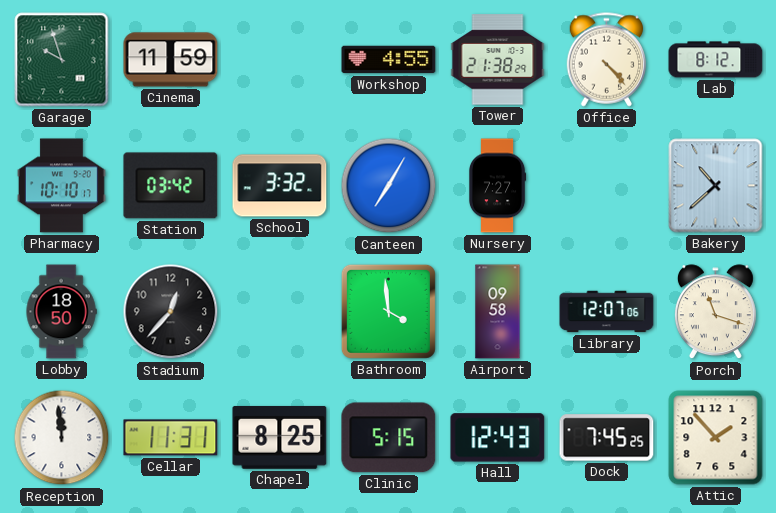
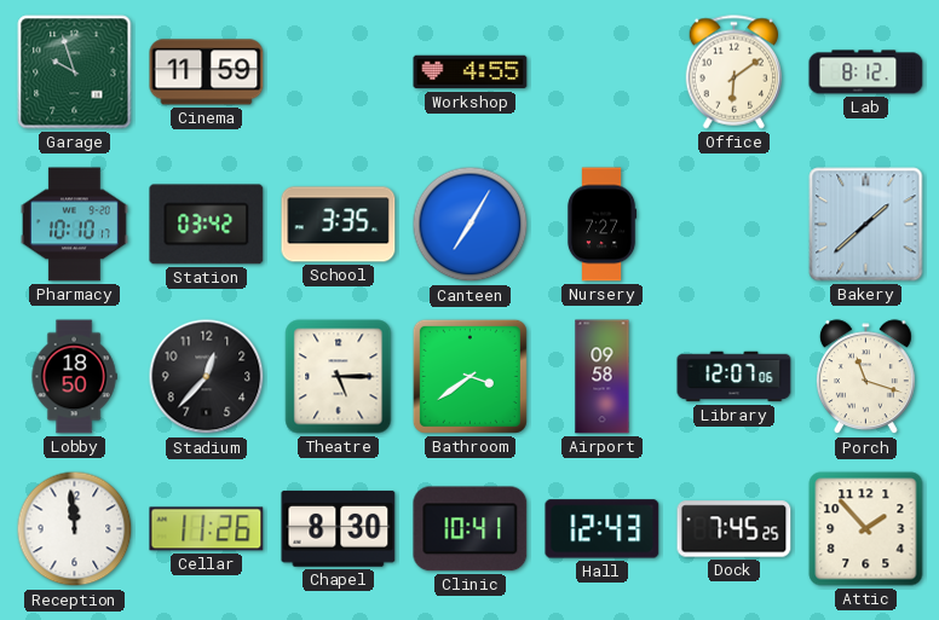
Tower: 21:38 -> none
Office: 4:23 -> 6:09
School: 3:32 -> 3:35
Bakery: 10:38 -> 1:38
Theatre: none -> 5:15
Bathroom: 3:59 -> 3:39
Cellar: 11:31 -> 11:26
Chapel: 8:25 -> 8:30
Clinic: 5:15 -> 10:41
